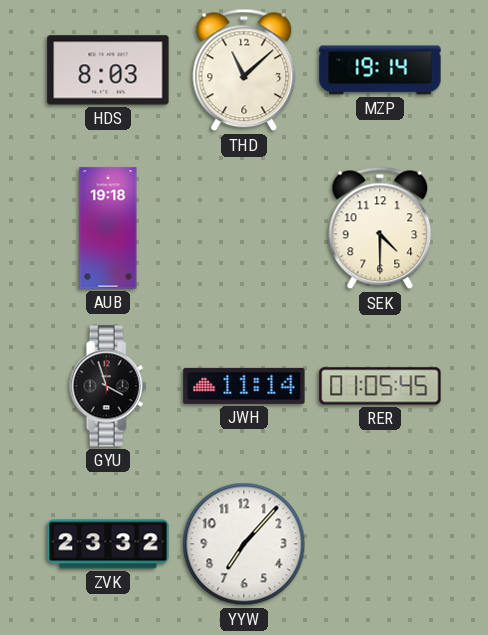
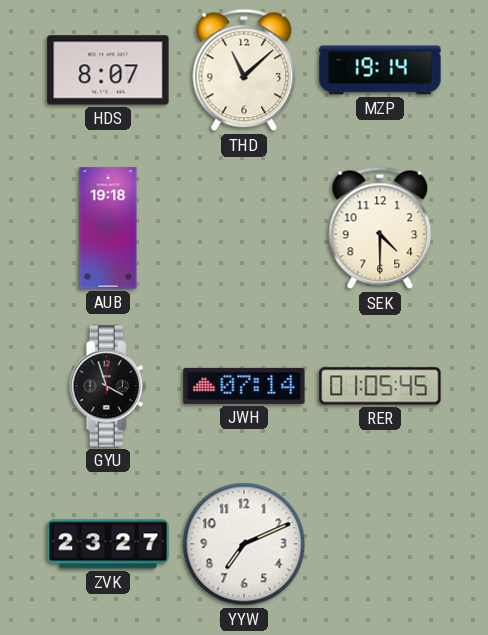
HDS: 8:03 -> 8:07
JWH: 11:14 -> 07:14
ZVK: 23:32 -> 23:27
YYW: 7:07 -> 7:11
